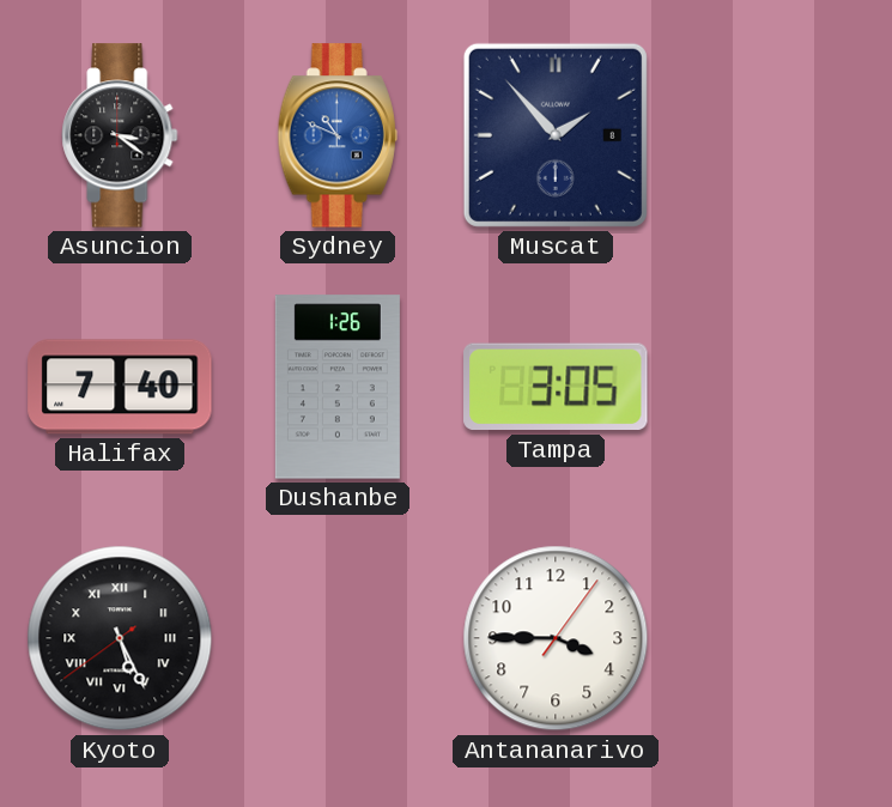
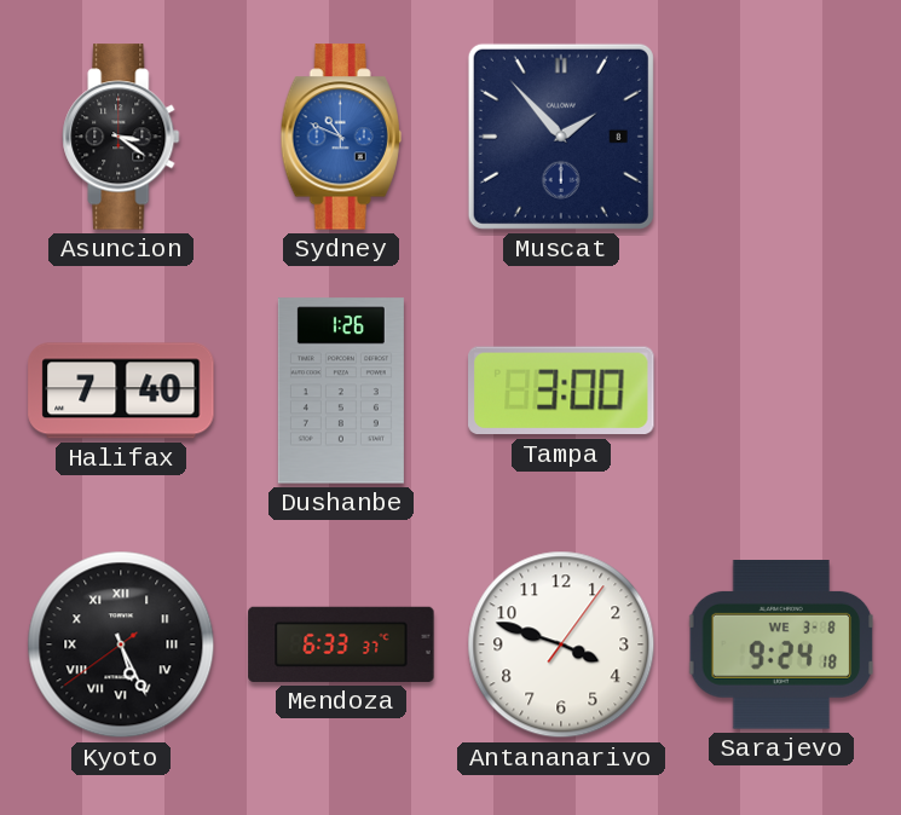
Tampa: 3:05 -> 3:00
Mendoza: none -> 6:33
Antananarivo: 3:45 -> 3:48
Sarajevo: none -> 9:24
